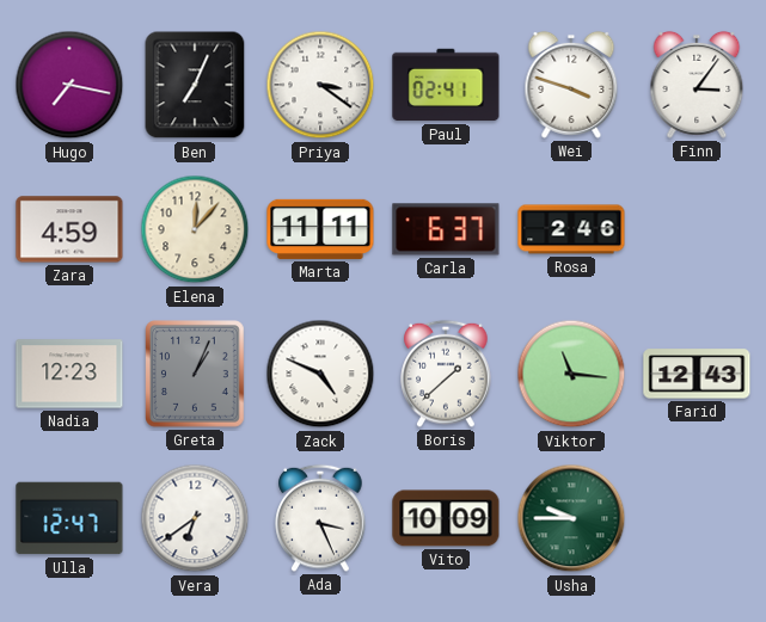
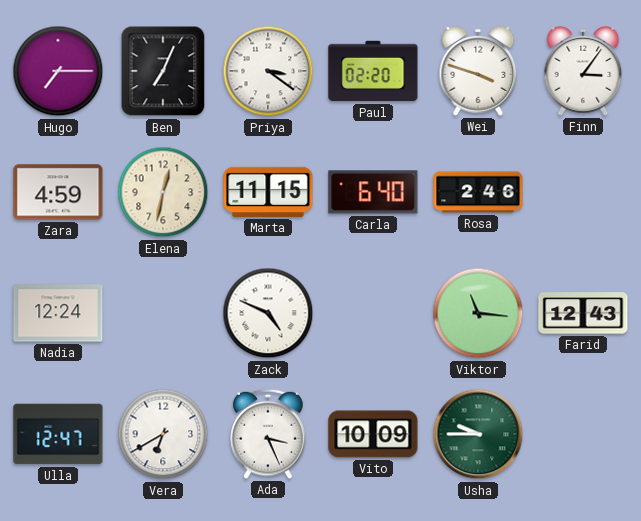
Hugo: 7:17 -> 7:15
Paul: 02:41 -> 02:20
Elena: 12:07 -> 12:32
Marta: 11:11 -> 11:15
Carla: 6:37 -> 6:40
Nadia: 12:23 -> 12:24
Greta: 1:04 -> none
Boris: 1:38 -> none
Vera: 6:39 -> 6:40
